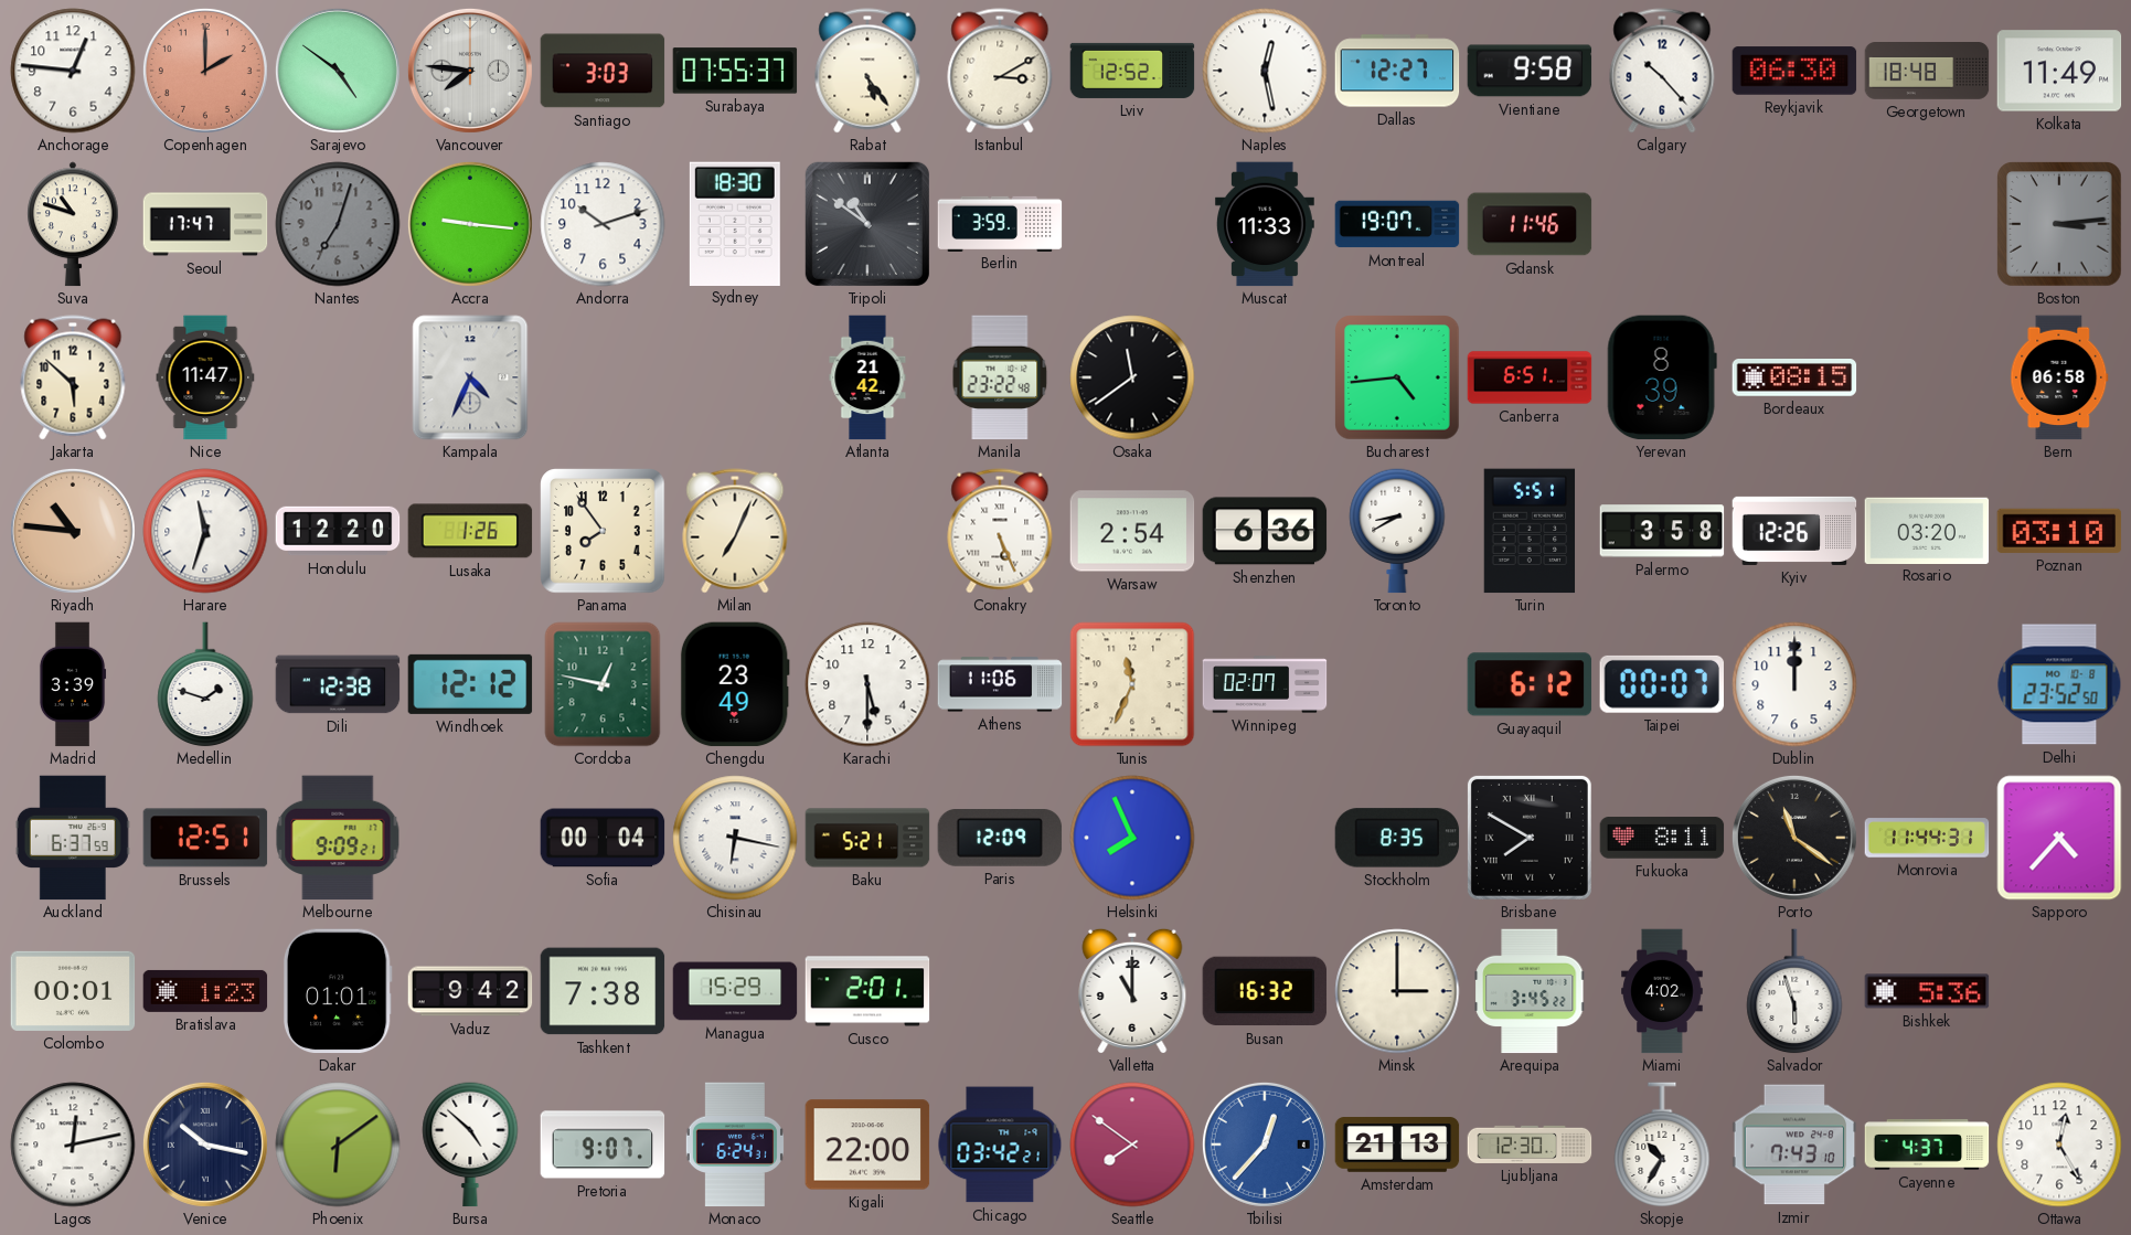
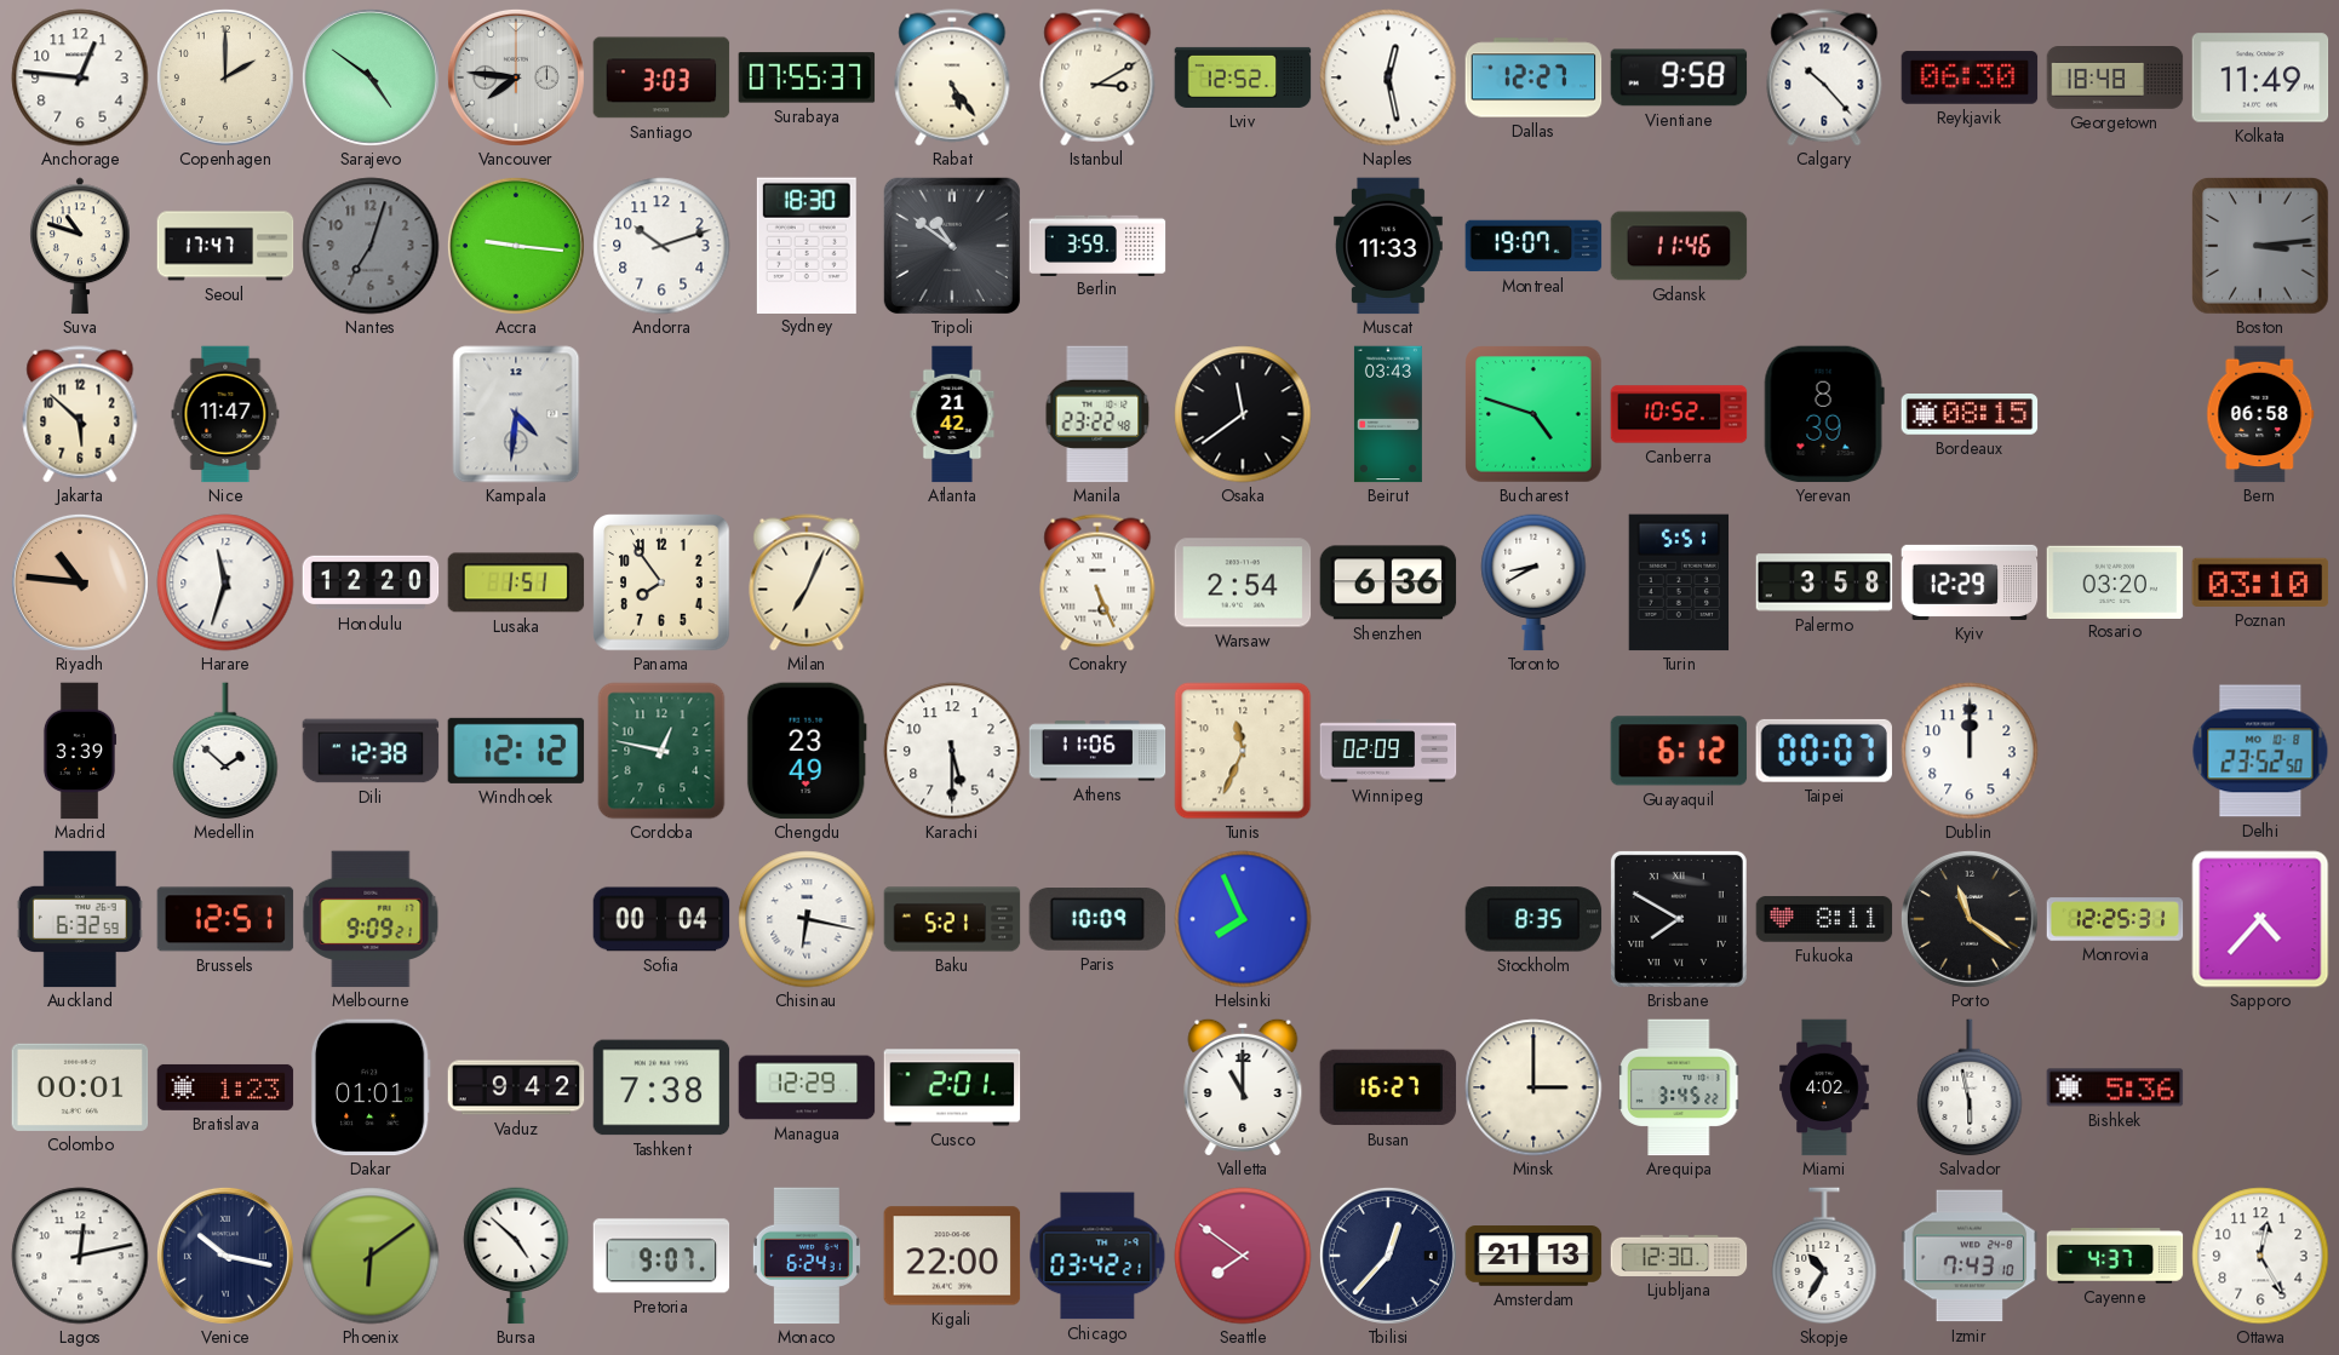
Copenhagen dial: salmon -> cream
Kampala: 4:34 -> 4:31
Beirut: none -> 03:43
Bucharest: 4:44 -> 4:48
Canberra: 6:51 -> 10:52
Lusaka: 1:26 -> 1:51
Kyiv: 12:26 -> 12:29
Medellin: 1:48 -> 1:52
Winnipeg: 02:07 -> 02:09
Auckland: 6:37 -> 6:32
Paris: 12:09 -> 10:09
Monrovia: 11:44 -> 12:25
Managua: 15:29 -> 12:29
Busan: 16:32 -> 16:27
Salvador: 5:57 -> 5:58
Tbilisi dial: blue -> navy
